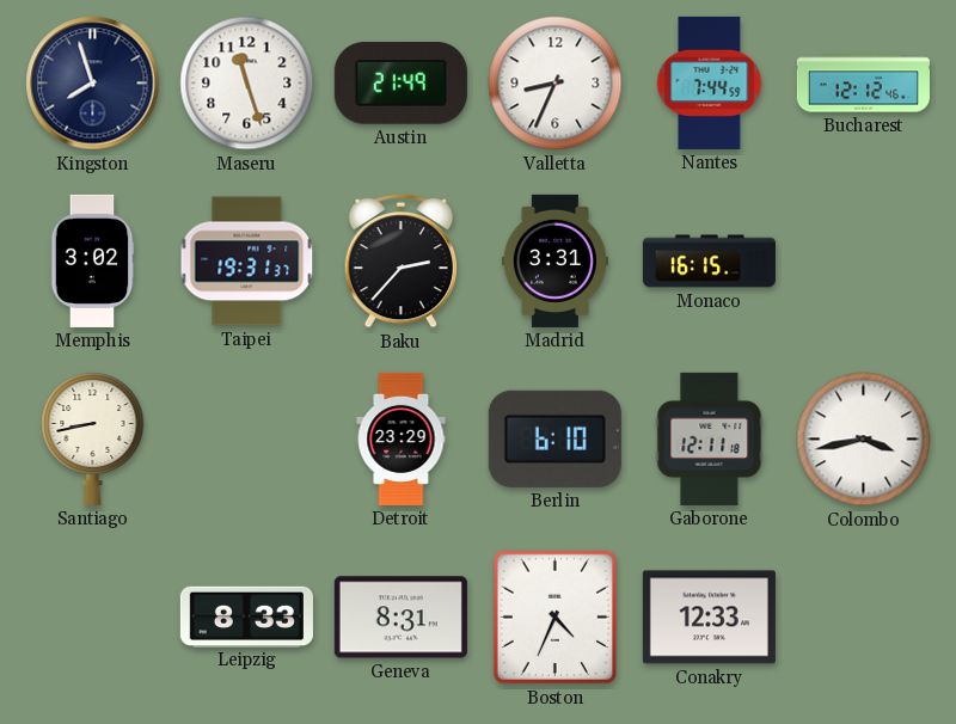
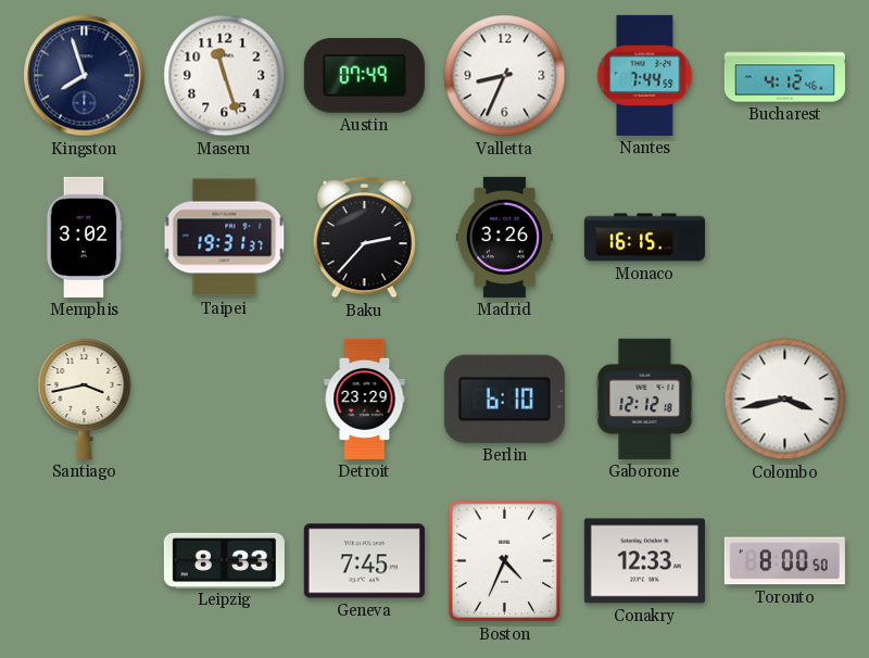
Austin: 21:49 -> 07:49
Bucharest: 12:12 -> 4:12
Madrid: 3:31 -> 3:26
Santiago: 8:43 -> 3:43
Gaborone: 12:11 -> 12:12
Geneva: 8:31 -> 7:45
Toronto: none -> 8:00
